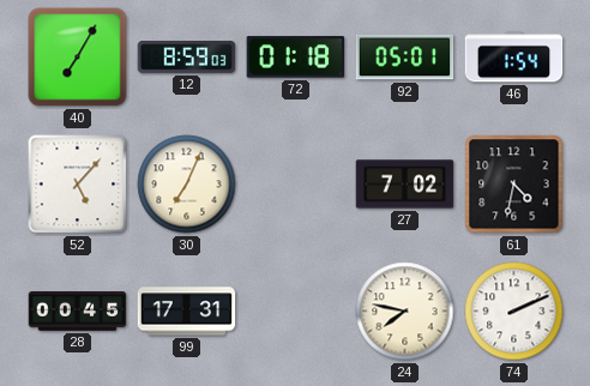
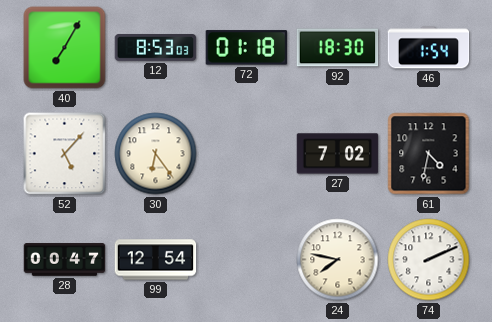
12: 8:59 -> 8:53
92: 05:01 -> 18:30
30: 7:04 -> 6:24
28: 00:45 -> 00:47
99: 17:31 -> 12:54
